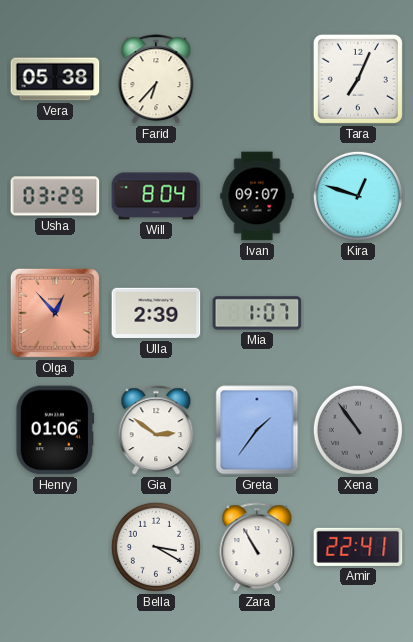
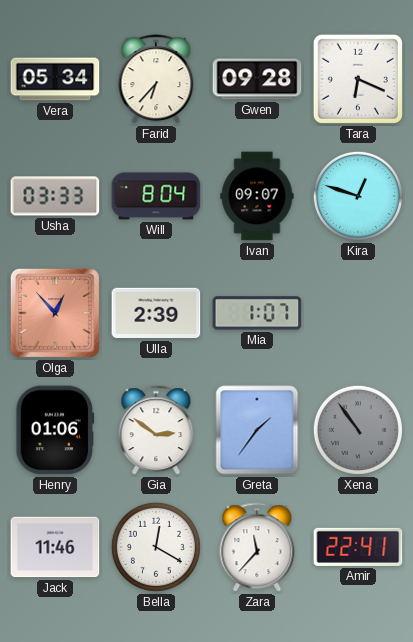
Vera: 05:38 -> 05:34
Gwen: none -> 09:28
Tara: 7:04 -> 6:19
Usha: 03:29 -> 03:33
Jack: none -> 11:46
Bella: 3:20 -> 12:20
Zara: 10:55 -> 11:37
